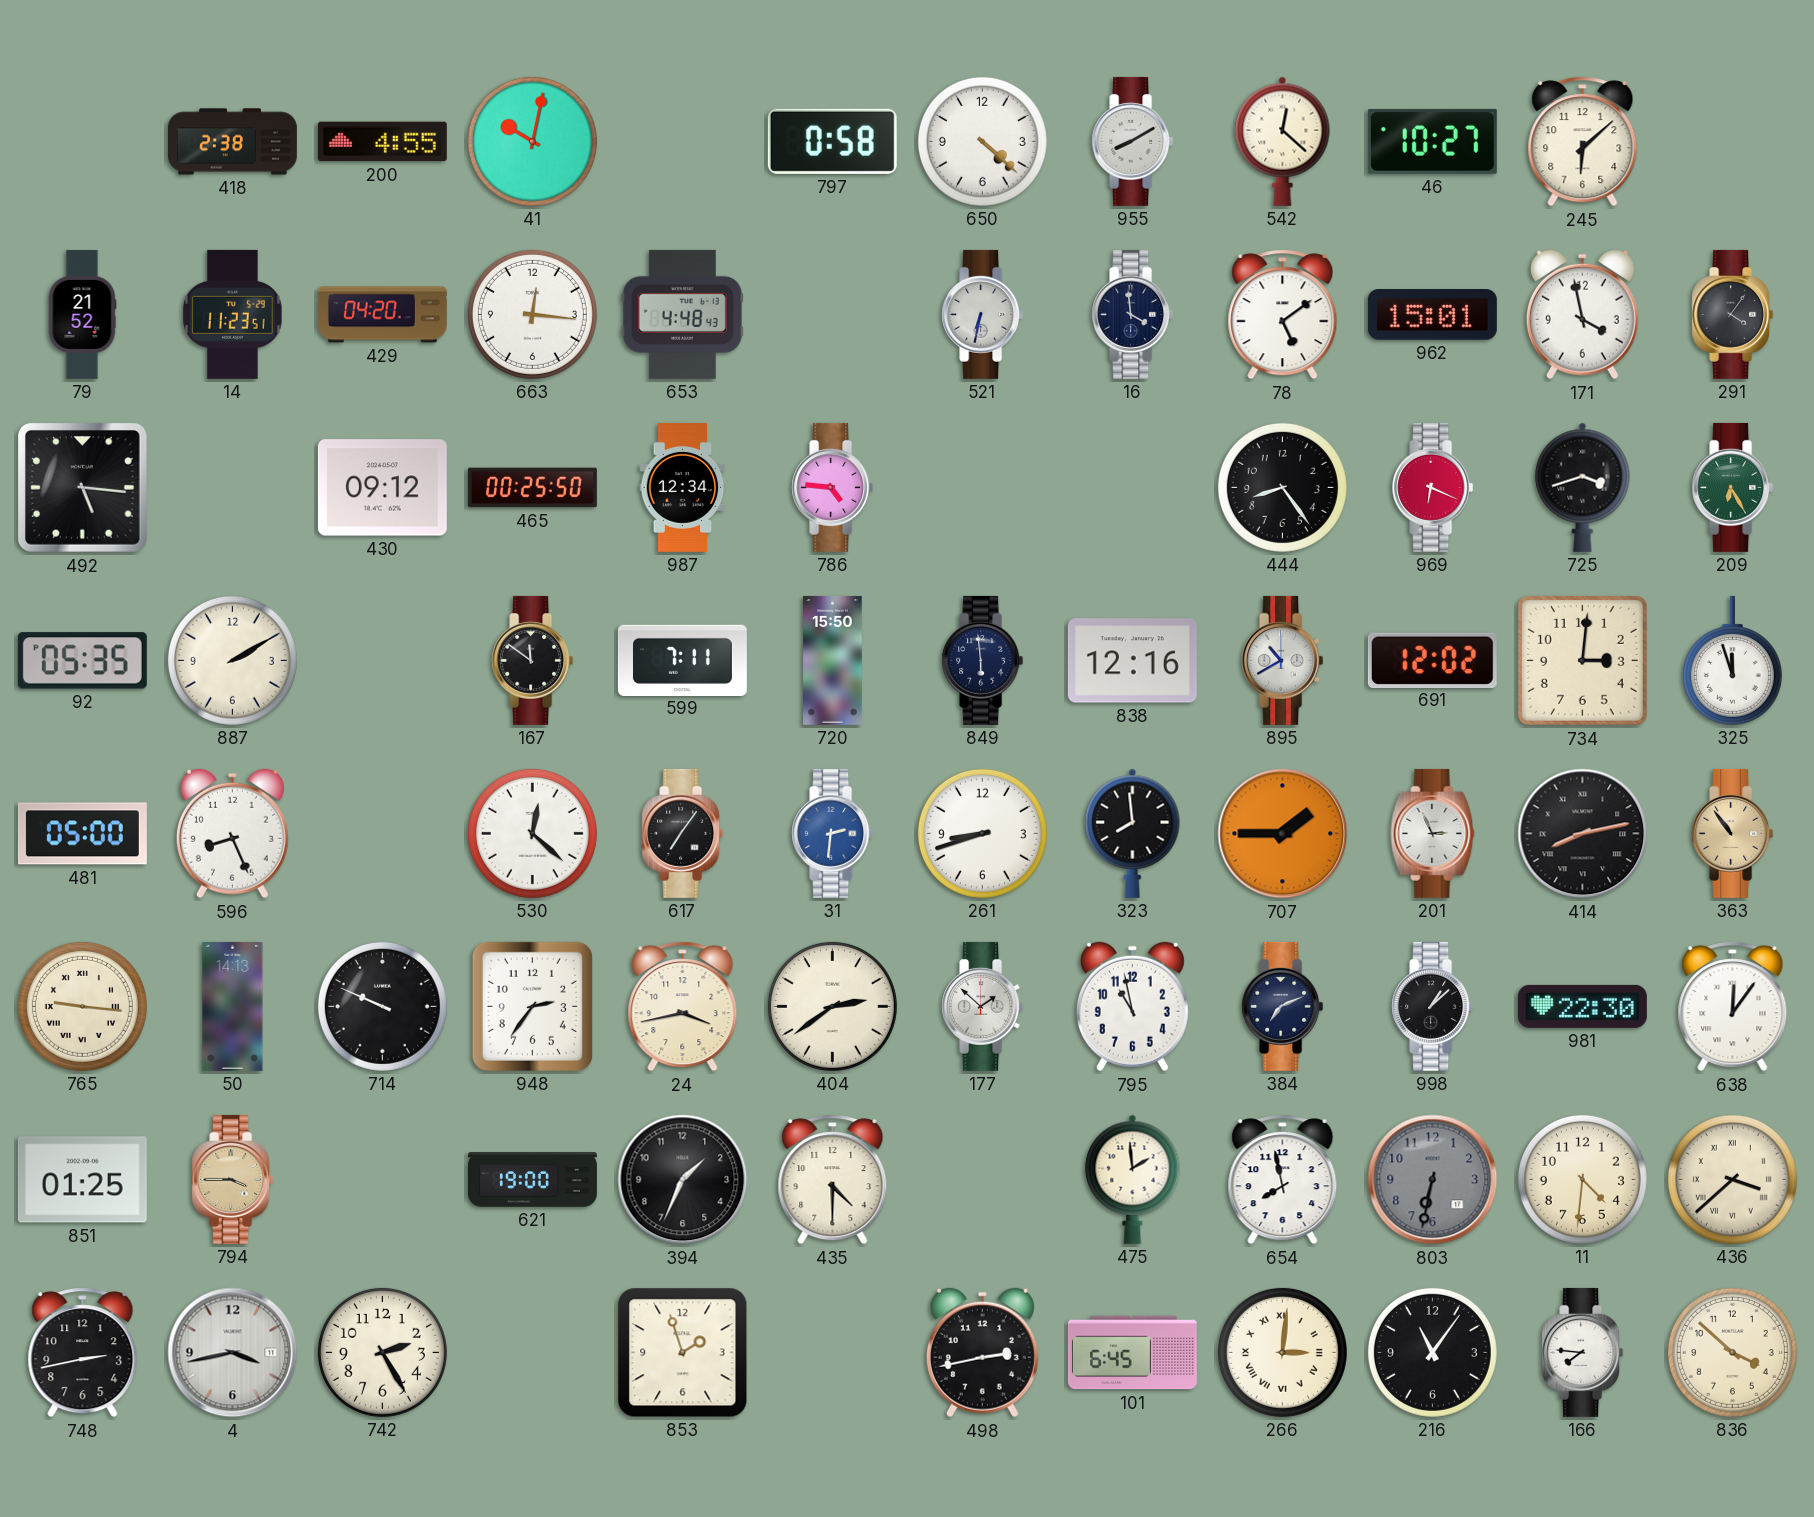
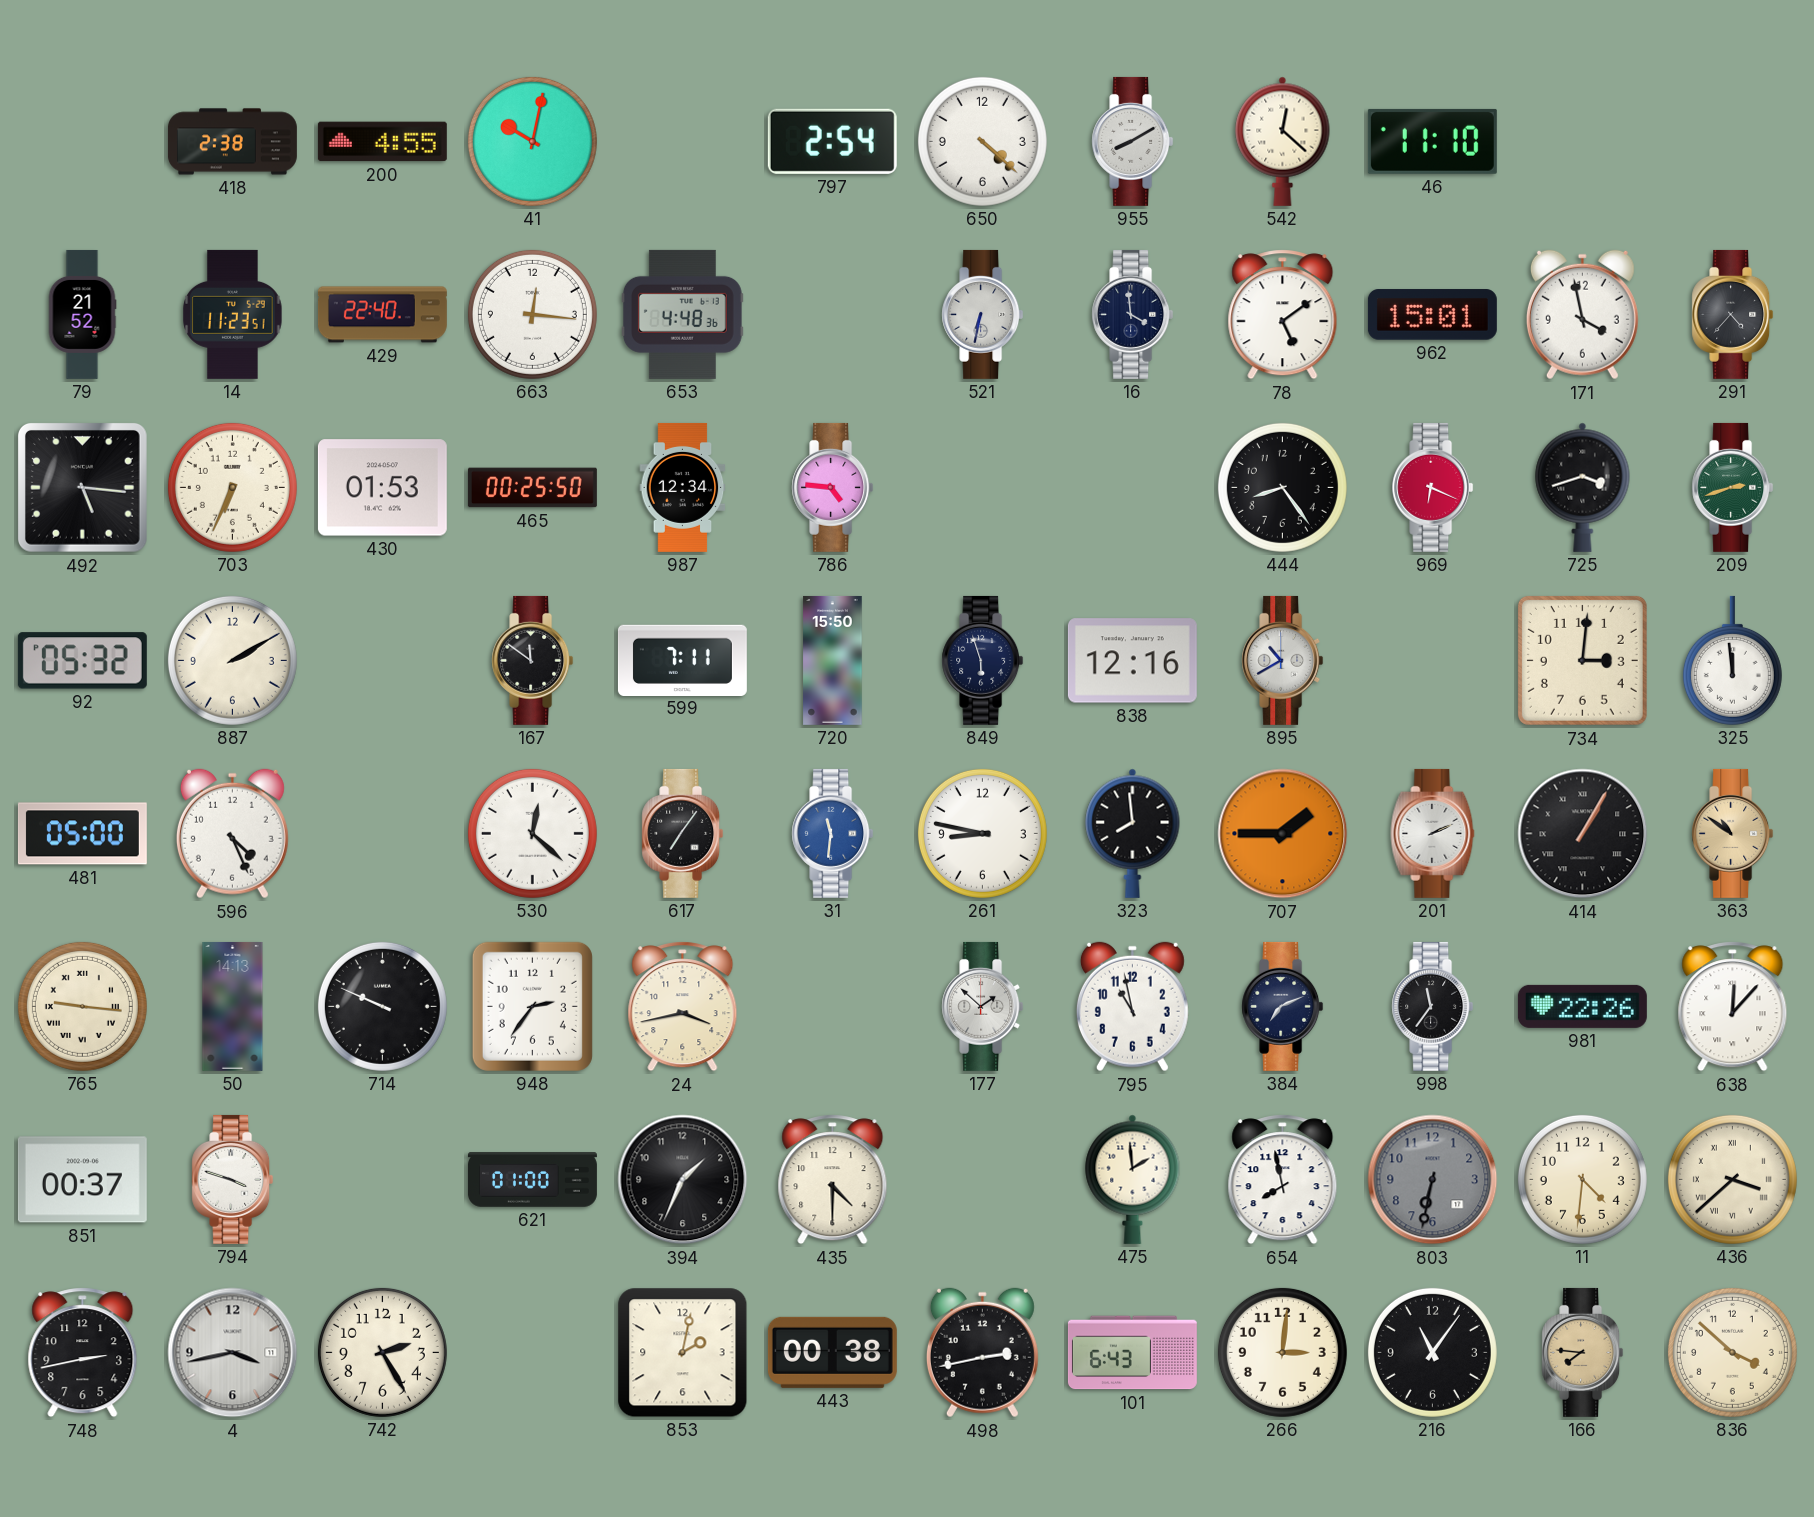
797: 0:58 -> 2:54
46: 10:27 -> 11:10
245: 6:08 -> none
429: 04:20 -> 22:40
653: 4:48:43 -> 4:48:36
291: 4:06 -> 4:37
703: none -> 6:34
430: 09:12 -> 01:53
209: 6:25 -> 2:42
92: 05:35 -> 05:32
849: 5:59 -> 5:57
691: 12:02 -> none
325: 11:57 -> 11:59
596: 8:26 -> 4:26
31: 2:31 -> 11:31
261: 8:42 -> 8:47
201: 2:56 -> 2:11
414: 8:13 -> 1:05
363: 10:54 -> 10:51
404: 2:39 -> none
998: 1:08 -> 11:36
981: 22:30 -> 22:26
638: 12:06 -> 12:07
851: 01:25 -> 00:37
794: 3:45 -> 3:48
794 dial: champagne -> white
621: 19:00 -> 01:00
853: 1:57 -> 2:02
443: none -> 00:38
101: 6:45 -> 6:43
266 numerals: Roman -> Arabic
166 dial: white -> champagne
